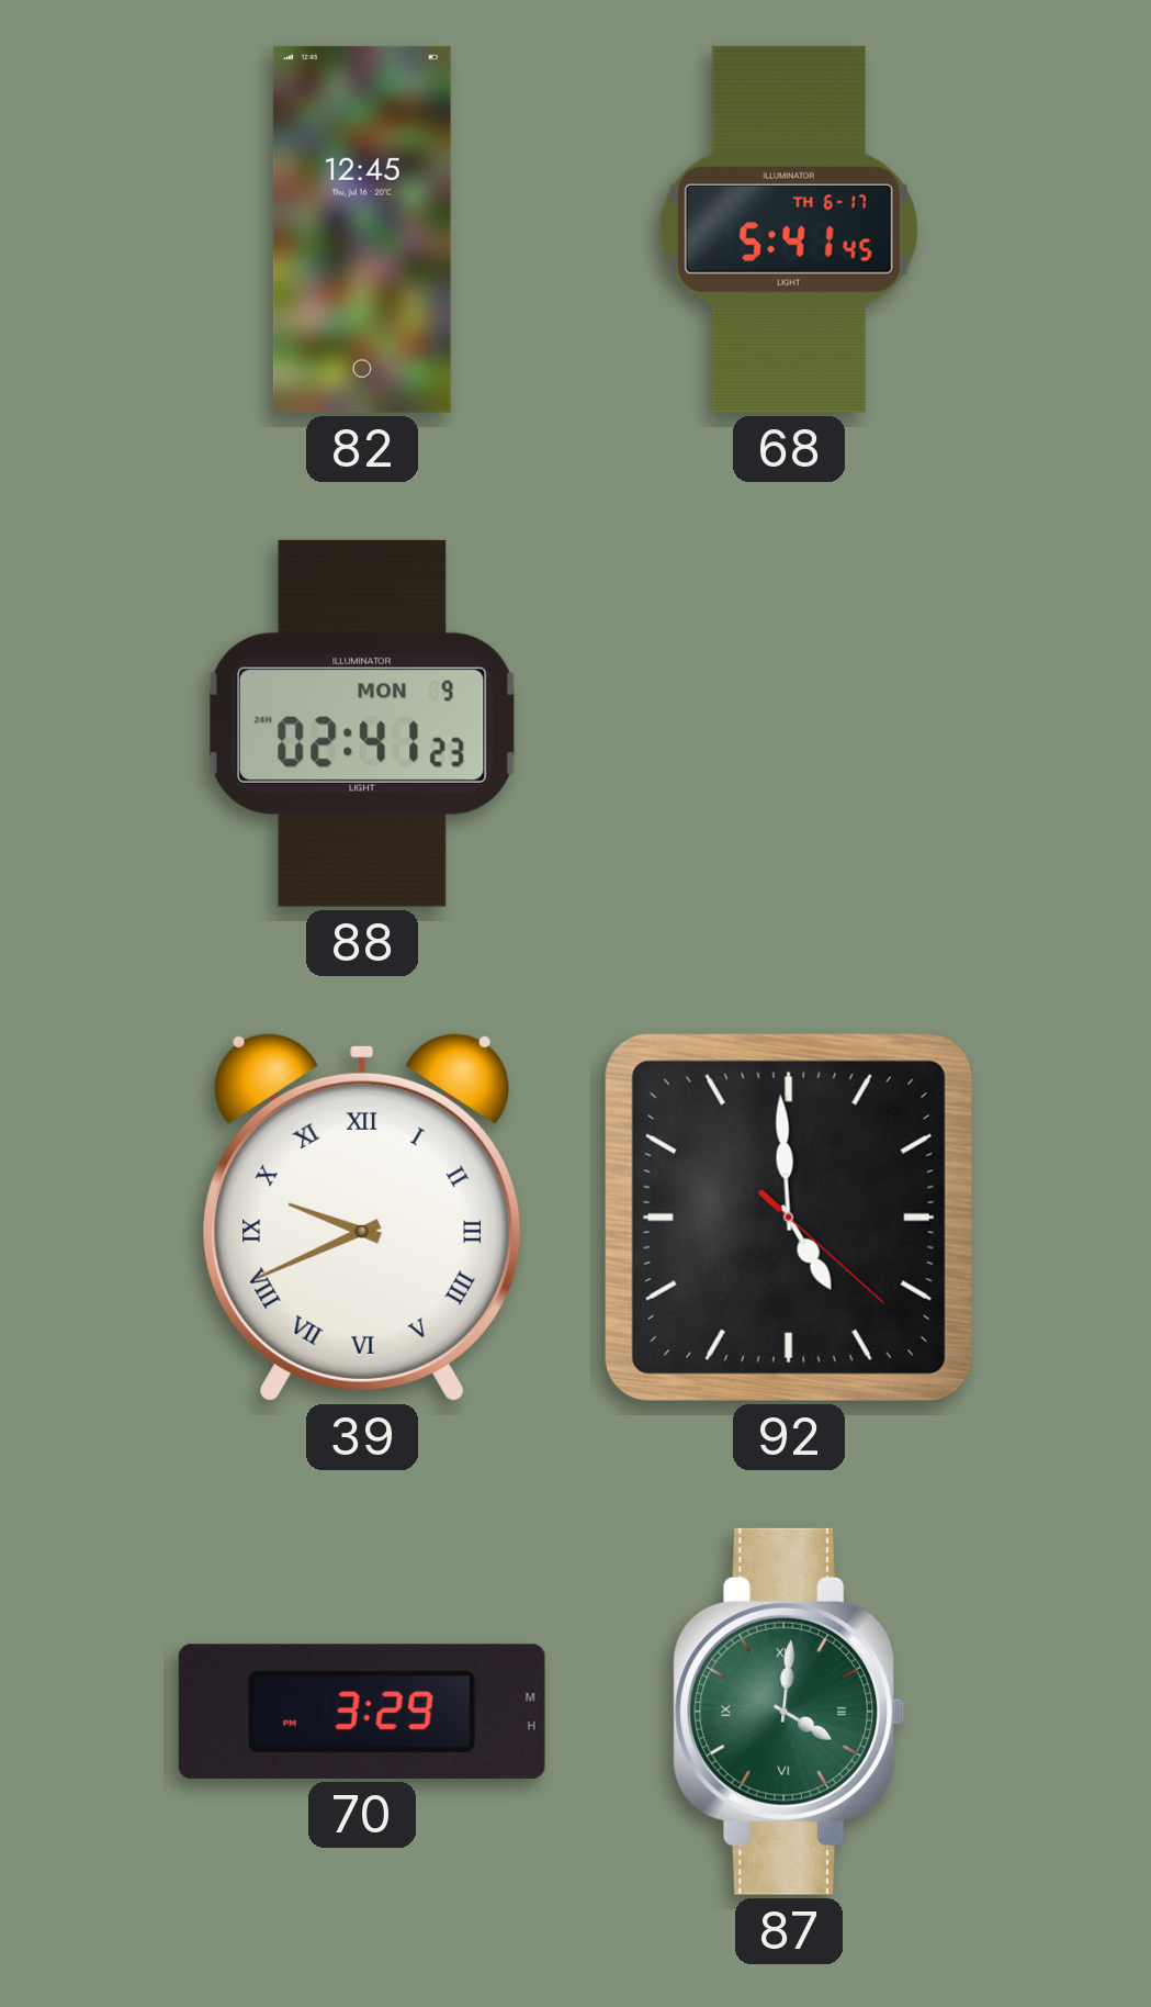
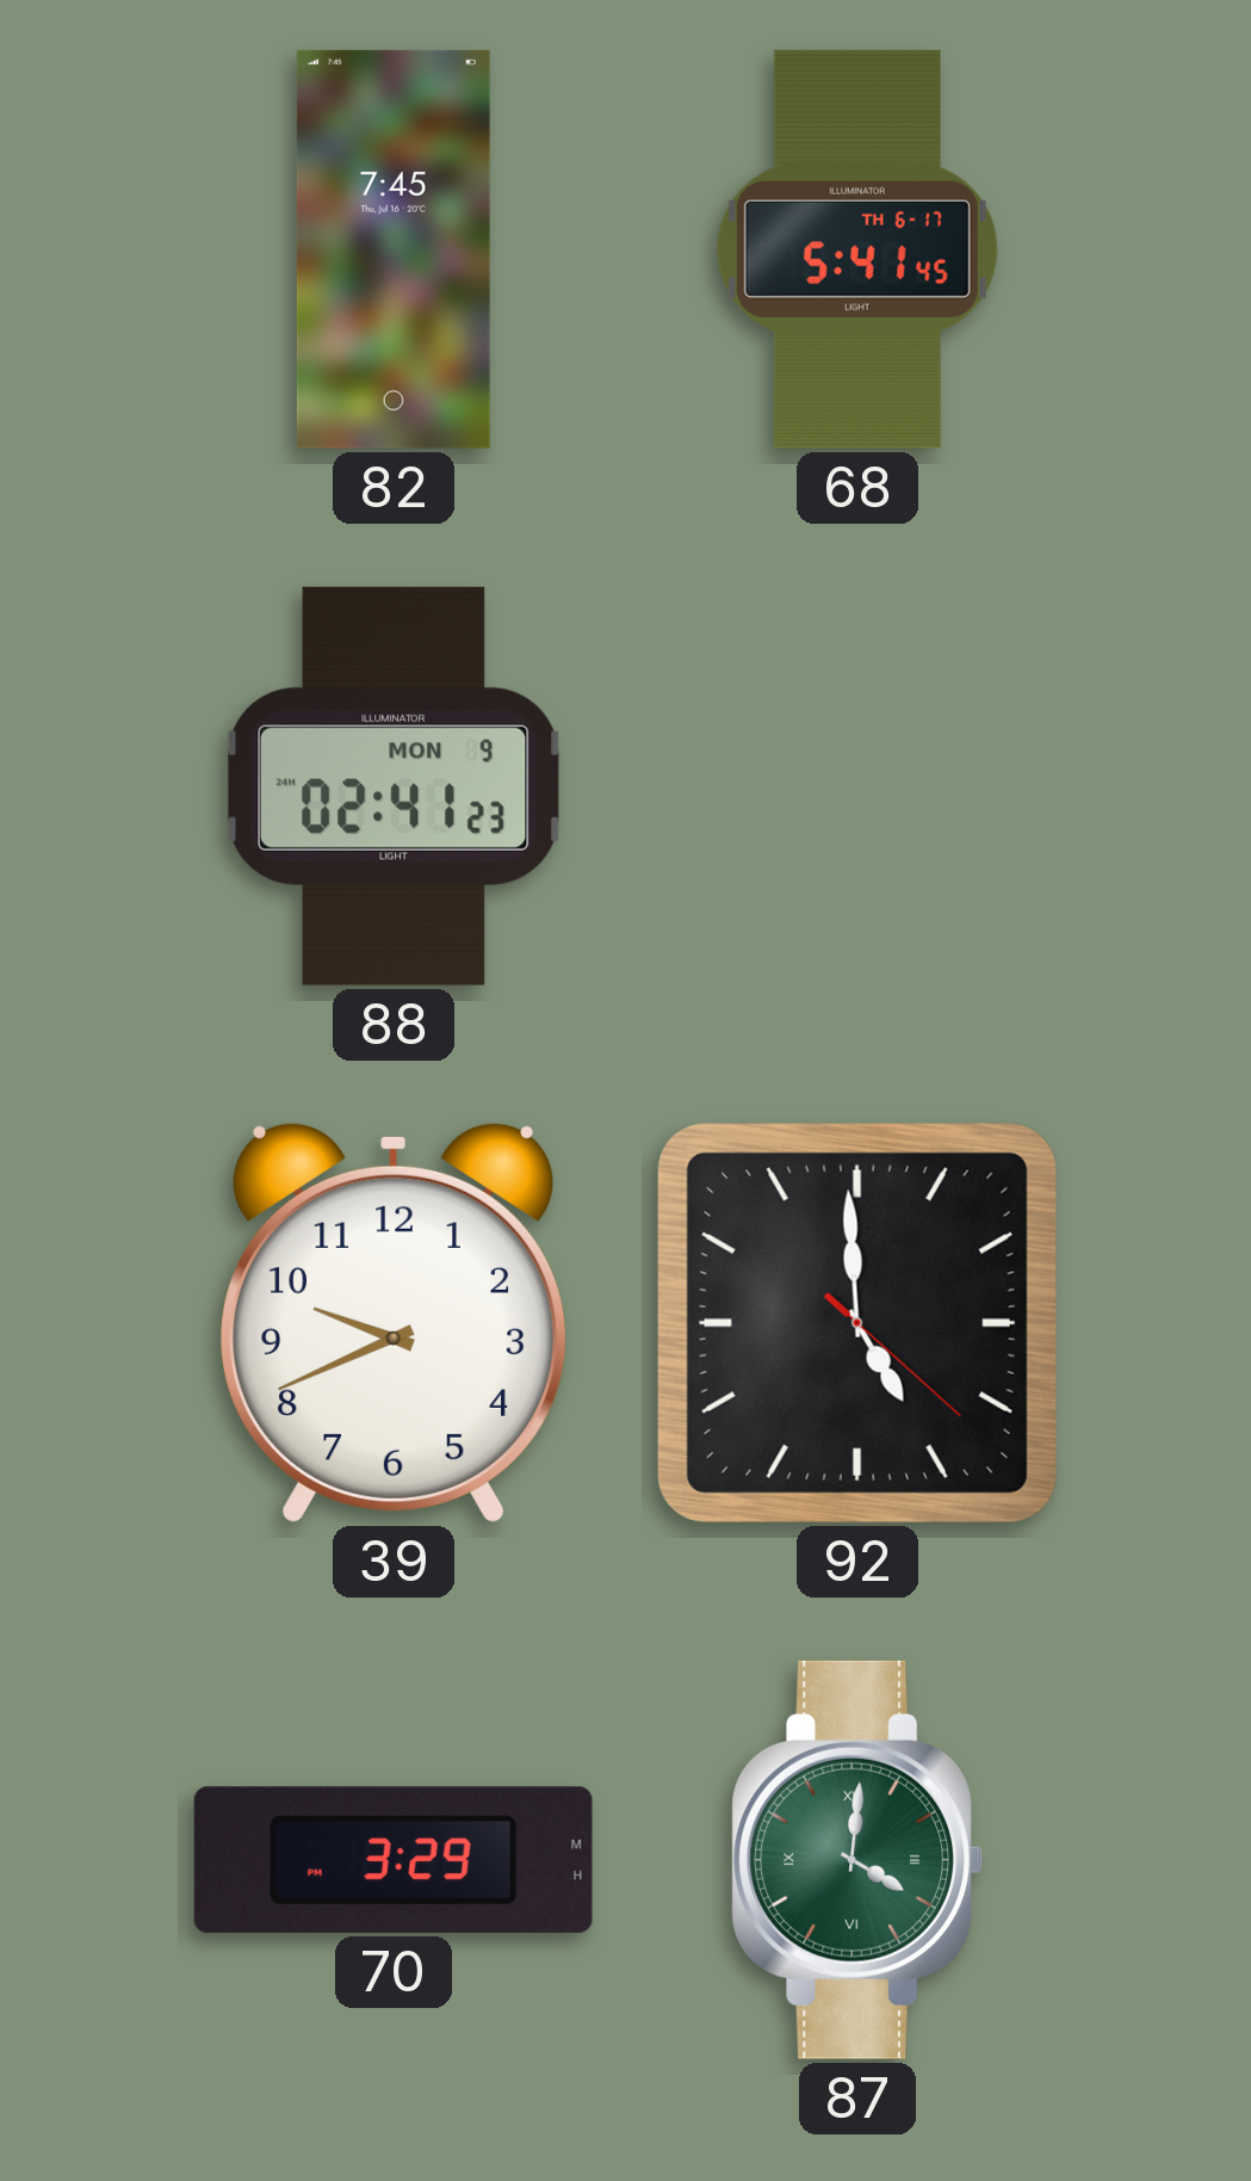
82: 12:45 -> 7:45
39 numerals: Roman -> Arabic
